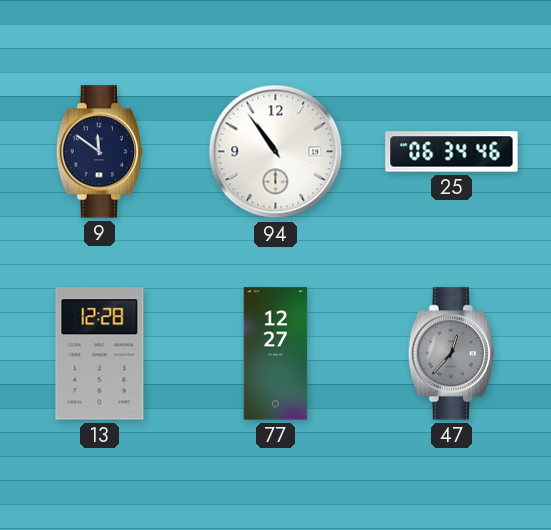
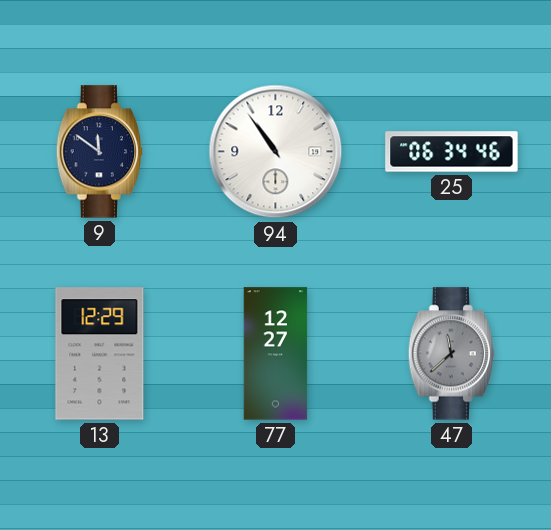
13: 12:28 -> 12:29
47: 12:37 -> 11:38
